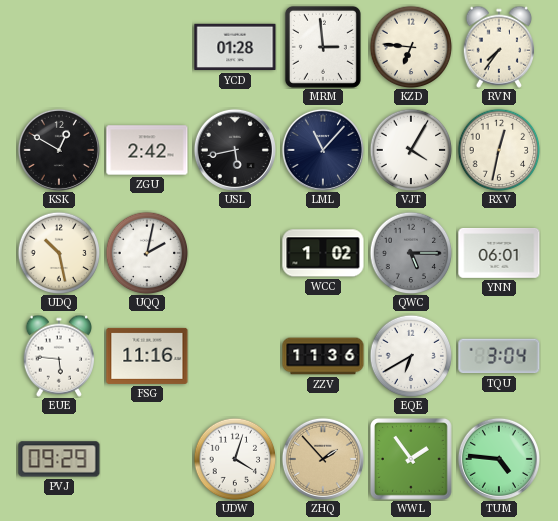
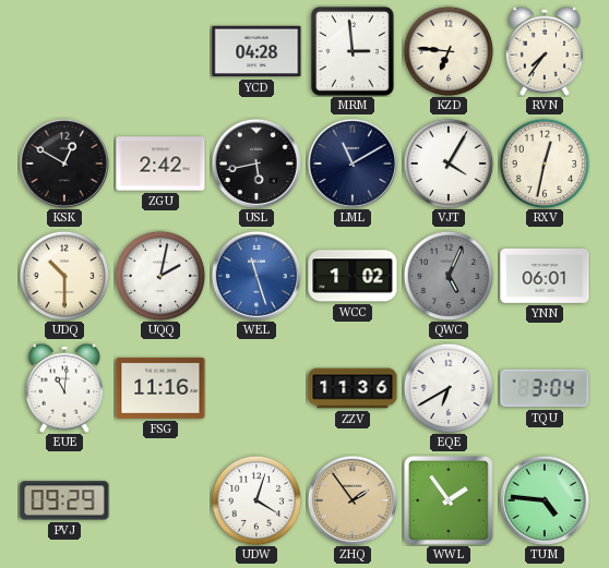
YCD: 01:28 -> 04:28
LML: 11:07 -> 11:10
UDQ: 10:28 -> 10:30
WEL: none -> 11:27
QWC: 5:15 -> 5:04
EUE: 5:46 -> 11:01
ZHQ: 1:53 -> 1:54
